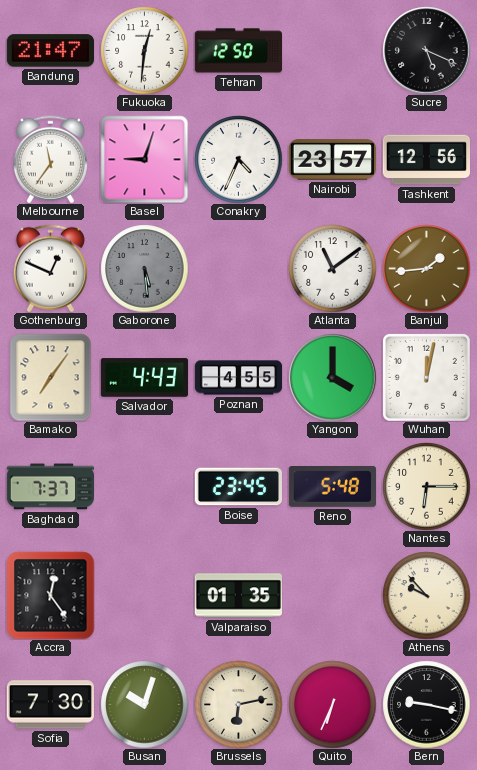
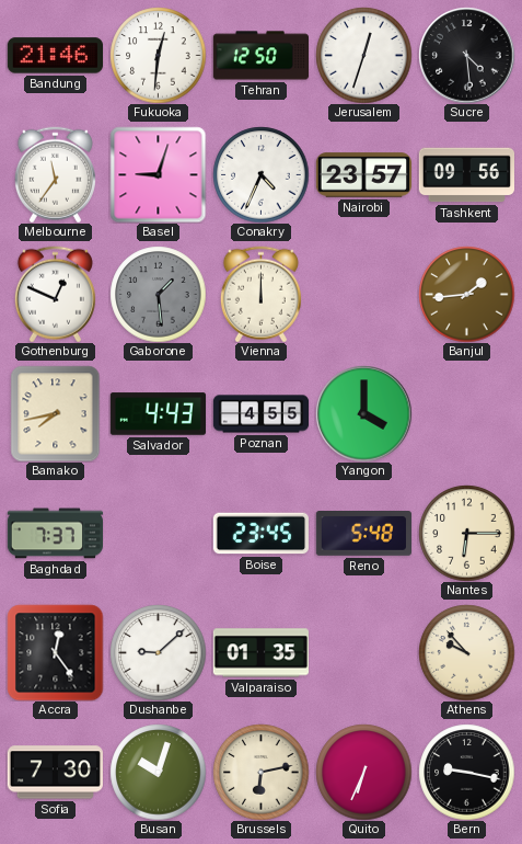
Bandung: 21:47 -> 21:46
Jerusalem: none -> 12:33
Sucre: 5:19 -> 4:29
Tashkent: 12:56 -> 09:56
Gaborone: 5:29 -> 1:29
Vienna: none -> 12:00
Atlanta: 11:09 -> none
Bamako: 7:06 -> 7:43
Wuhan: 12:02 -> none
Dushanbe: none -> 9:08
